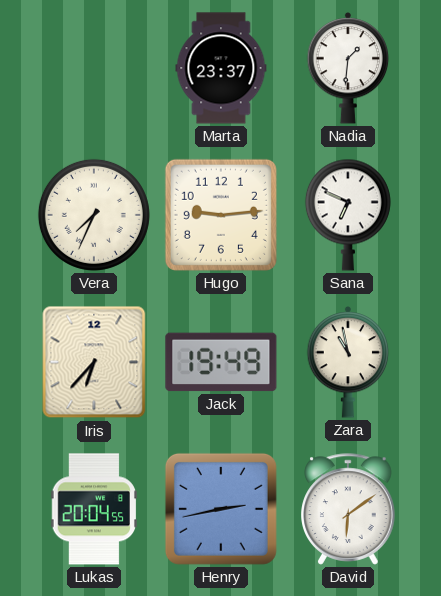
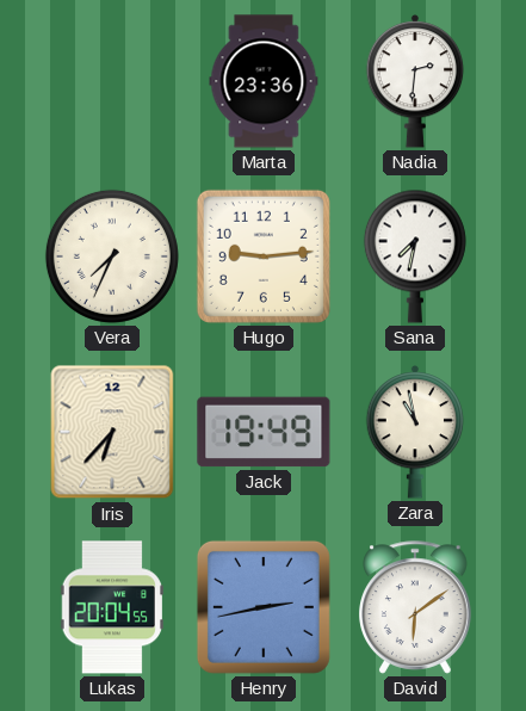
Marta: 23:37 -> 23:36
Nadia: 1:31 -> 2:31
Sana: 6:49 -> 7:32
